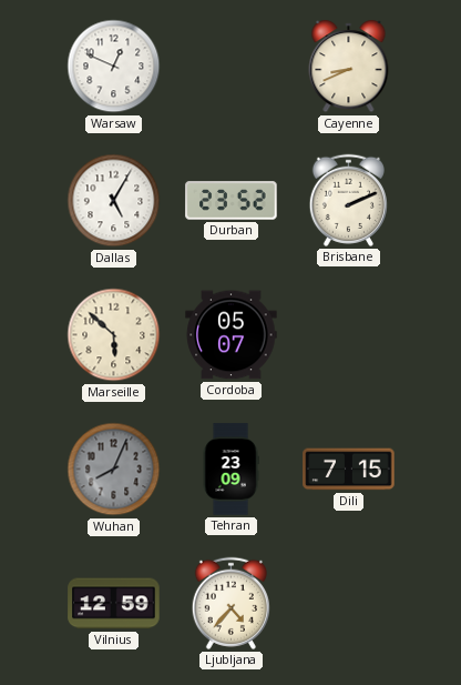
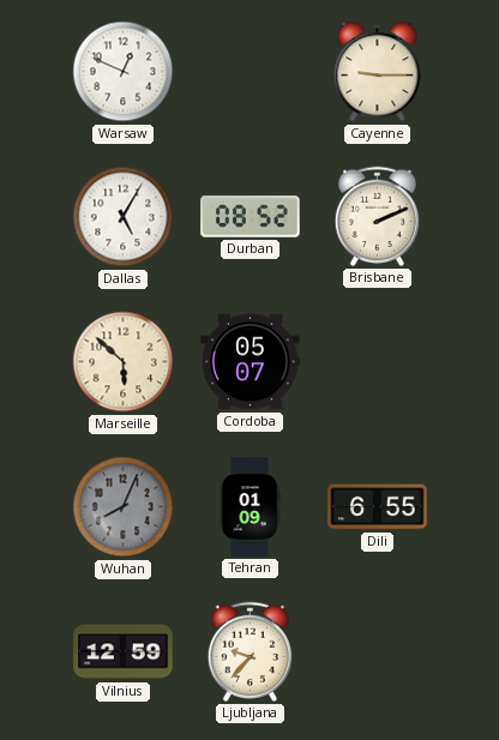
Cayenne: 8:41 -> 9:15
Durban: 23:52 -> 08:52
Tehran: 23:09 -> 01:09
Dili: 7:15 -> 6:55
Ljubljana: 4:37 -> 9:37
